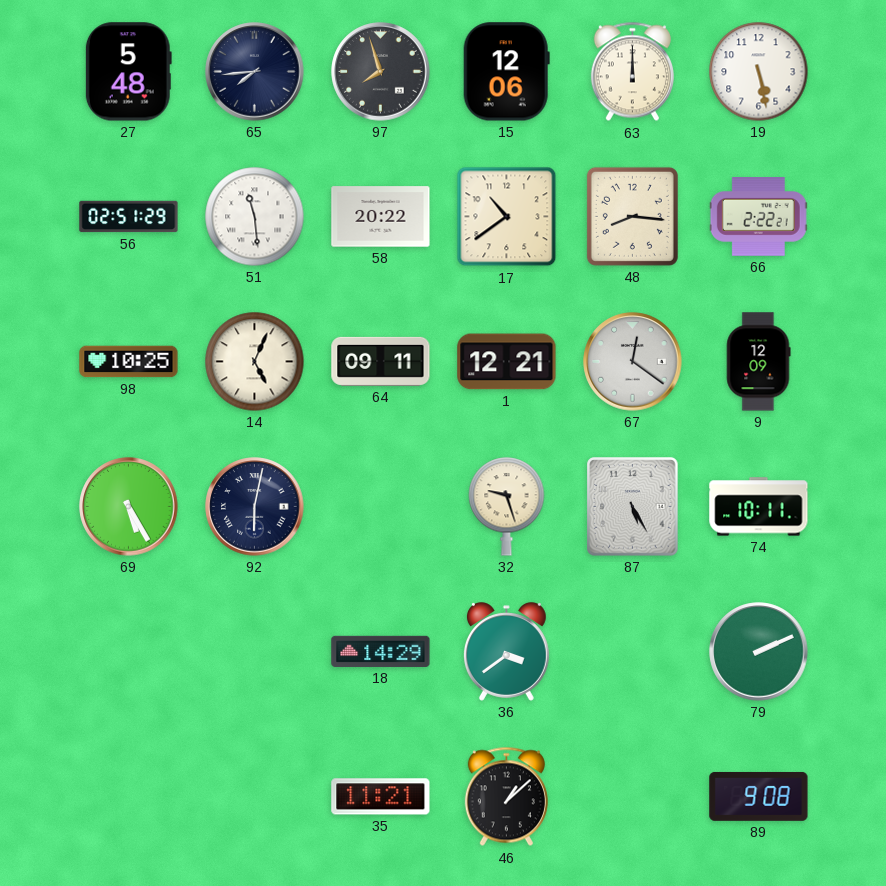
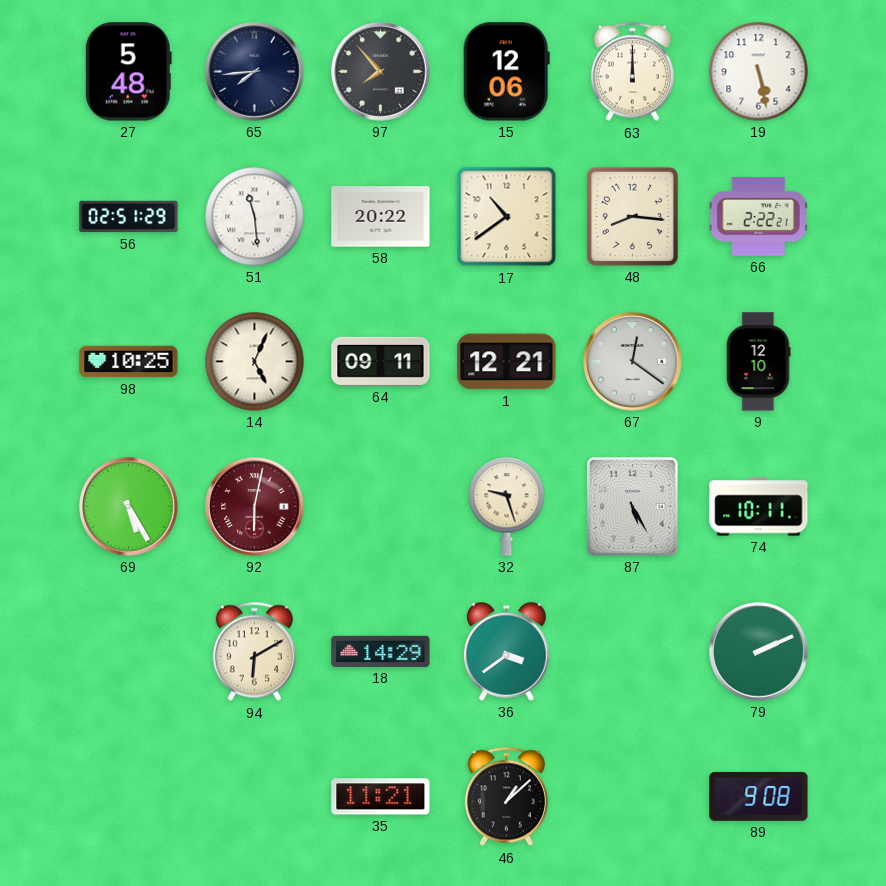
97: 7:57 -> 7:53
9: 12:09 -> 12:10
92 dial: navy -> burgundy
94: none -> 6:10
